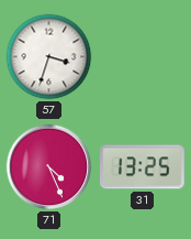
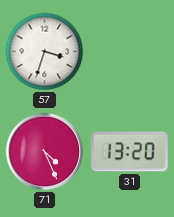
31: 13:25 -> 13:20
